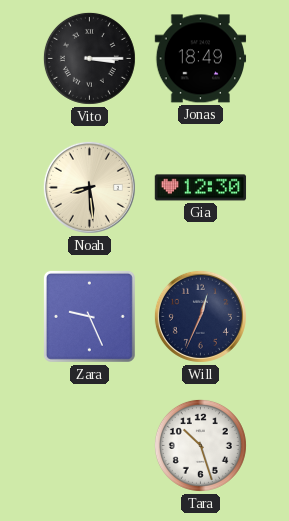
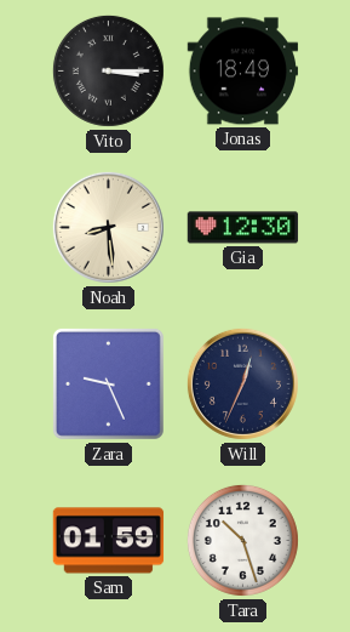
Sam: none -> 01:59
